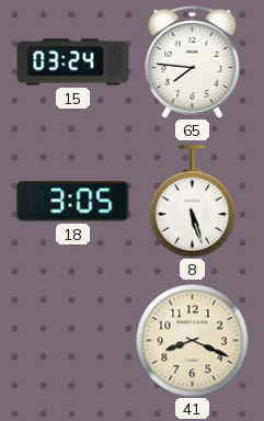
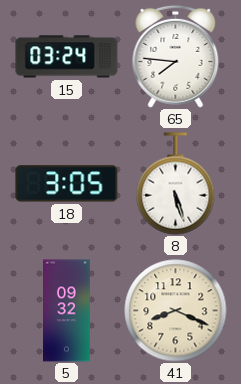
5: none -> 09:32
